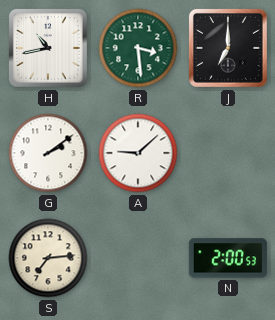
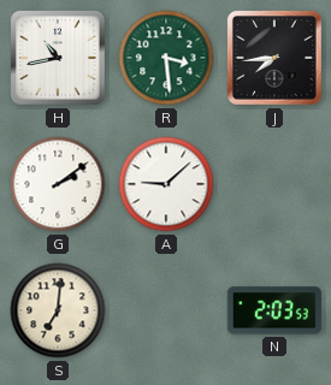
J: 7:00 -> 7:44
S: 7:14 -> 7:01
N: 2:00 -> 2:03
